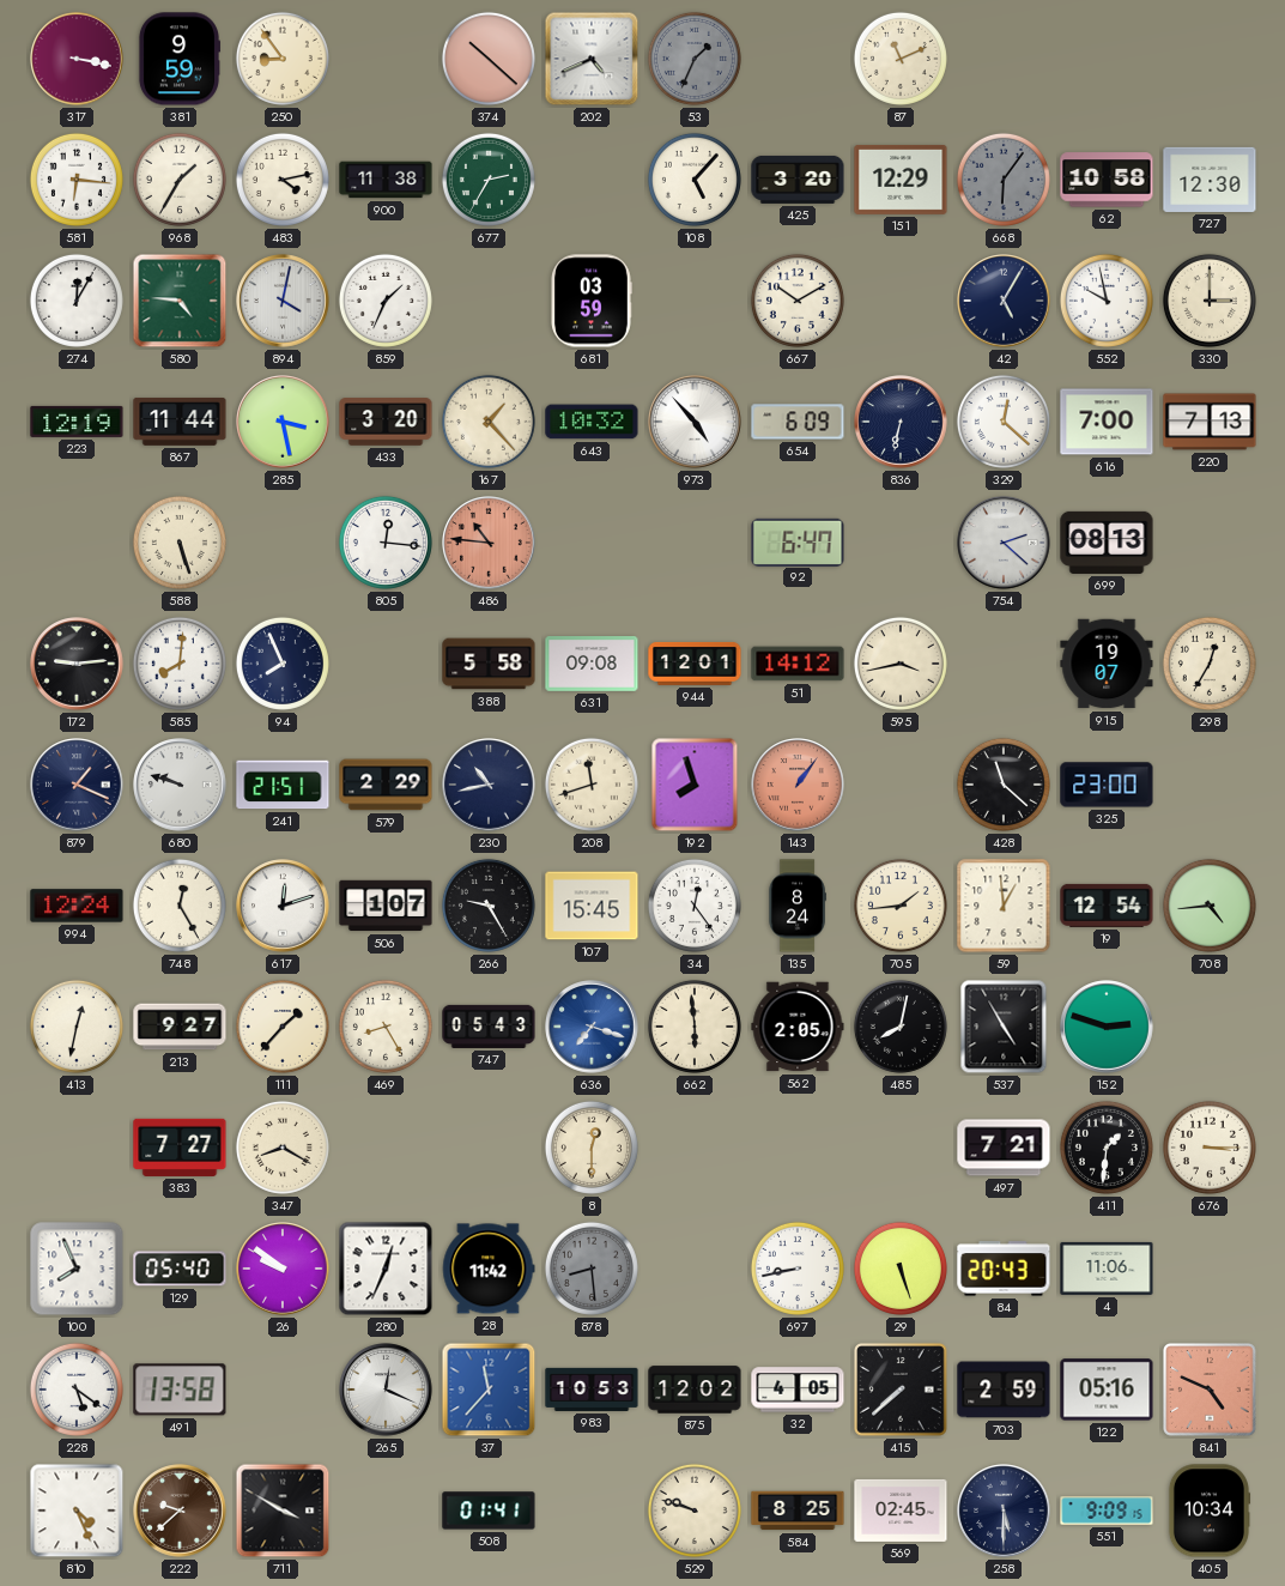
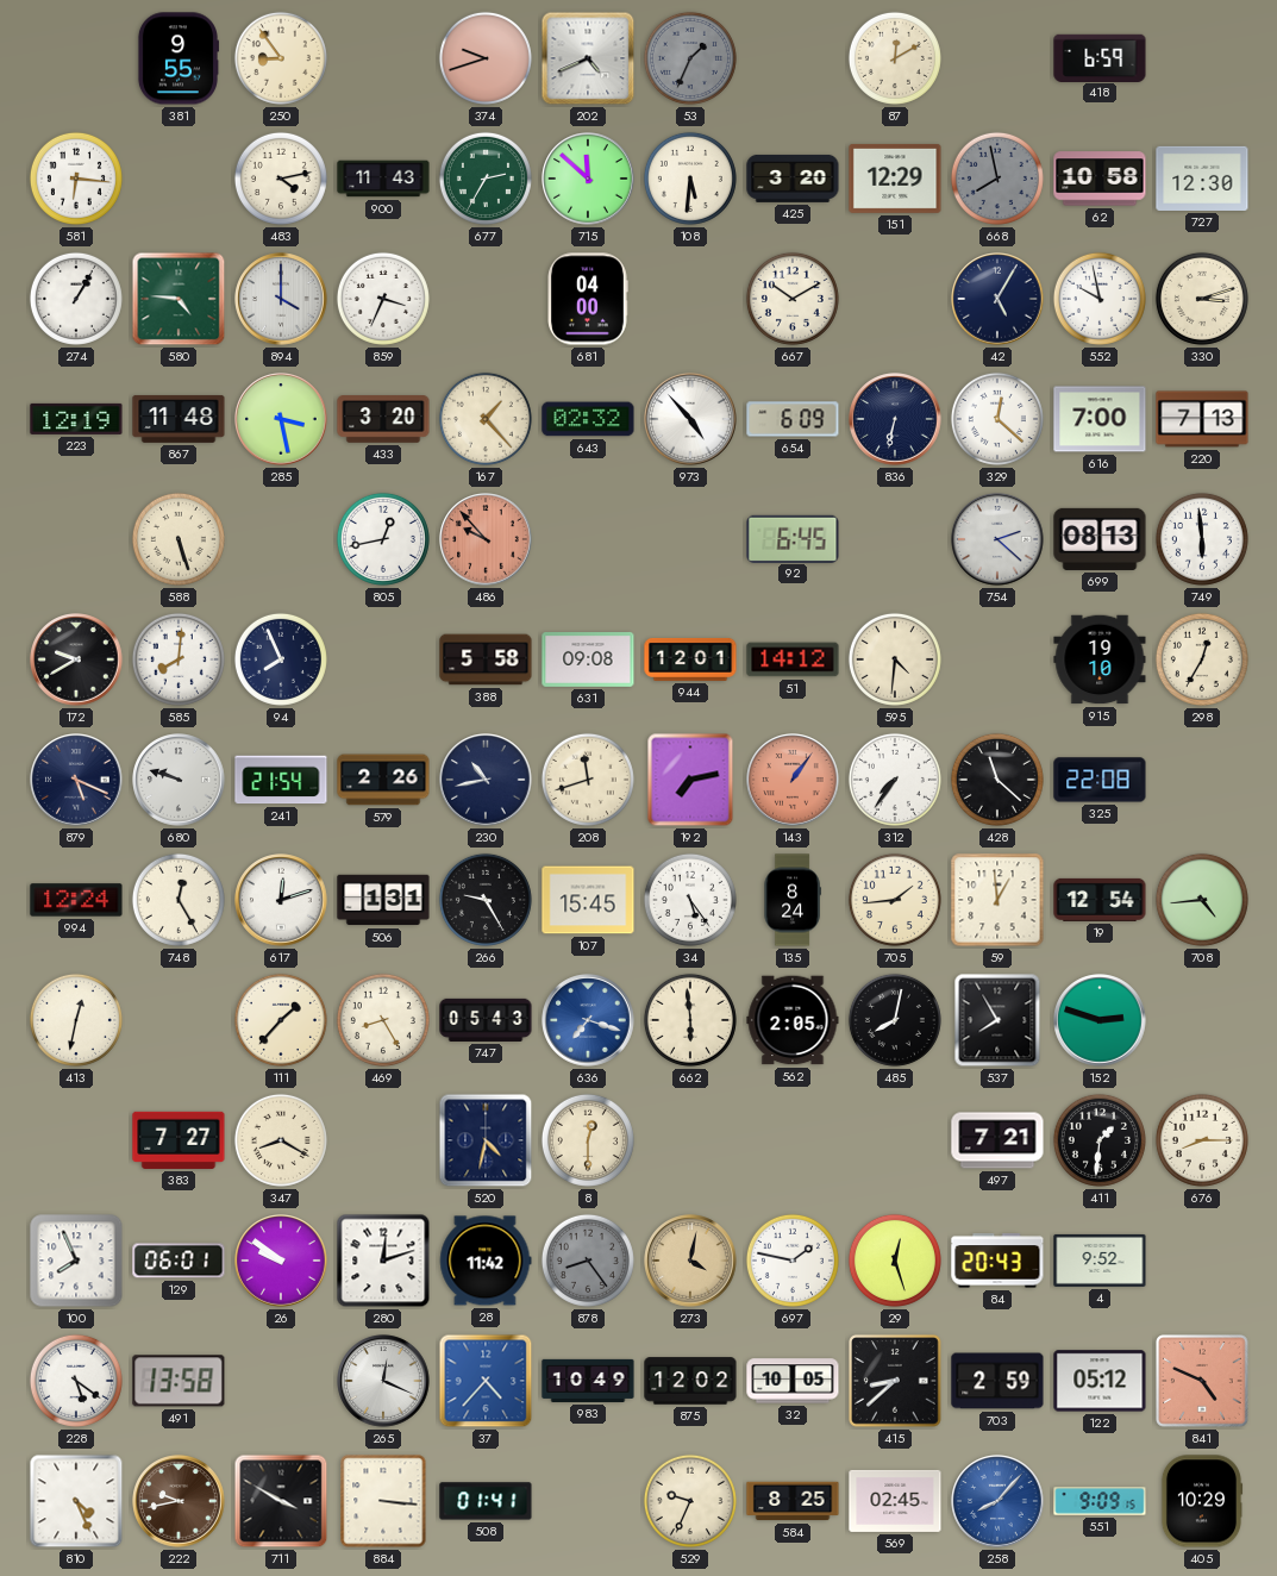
317: 3:17 -> none
381: 9:59 -> 9:55
374: 10:22 -> 9:42
87: 11:11 -> 12:10
418: none -> 6:59
968: 1:35 -> none
900: 11:38 -> 11:43
715: none -> 11:52
108: 5:07 -> 5:31
668: 6:06 -> 7:58
274: 12:05 -> 1:05
894: 4:02 -> 4:00
859: 1:34 -> 3:34
681: 03:59 -> 04:00
330: 3:00 -> 3:12
867: 11:44 -> 11:48
643: 10:32 -> 02:32
805: 12:16 -> 12:43
486: 10:46 -> 9:53
92: 6:47 -> 6:45
749: none -> 5:59
172: 9:14 -> 9:40
595: 3:43 -> 4:31
915: 19:07 -> 19:10
879: 1:19 -> 5:19
241: 21:51 -> 21:54
579: 2:29 -> 2:26
192: 7:57 -> 7:13
312: none -> 7:36
325: 23:00 -> 22:08
506: 1:07 -> 1:31
34: 12:24 -> 5:24
213: 9:27 -> none
537: 4:55 -> 7:55
520: none -> 4:32
676: 3:15 -> 8:15
129: 05:40 -> 06:01
280: 12:34 -> 12:12
878: 8:29 -> 8:24
273: none -> 4:02
697: 8:43 -> 1:47
29: 5:27 -> 12:27
4: 11:06 -> 9:52
37: 11:37 -> 4:37
983: 10:53 -> 10:49
32: 4:05 -> 10:05
415: 7:38 -> 8:38
122: 05:16 -> 05:12
222: 9:38 -> 9:43
884: none -> 3:16
529: 9:48 -> 9:34
258: 5:30 -> 8:07
258 dial: navy -> blue
405: 10:34 -> 10:29
